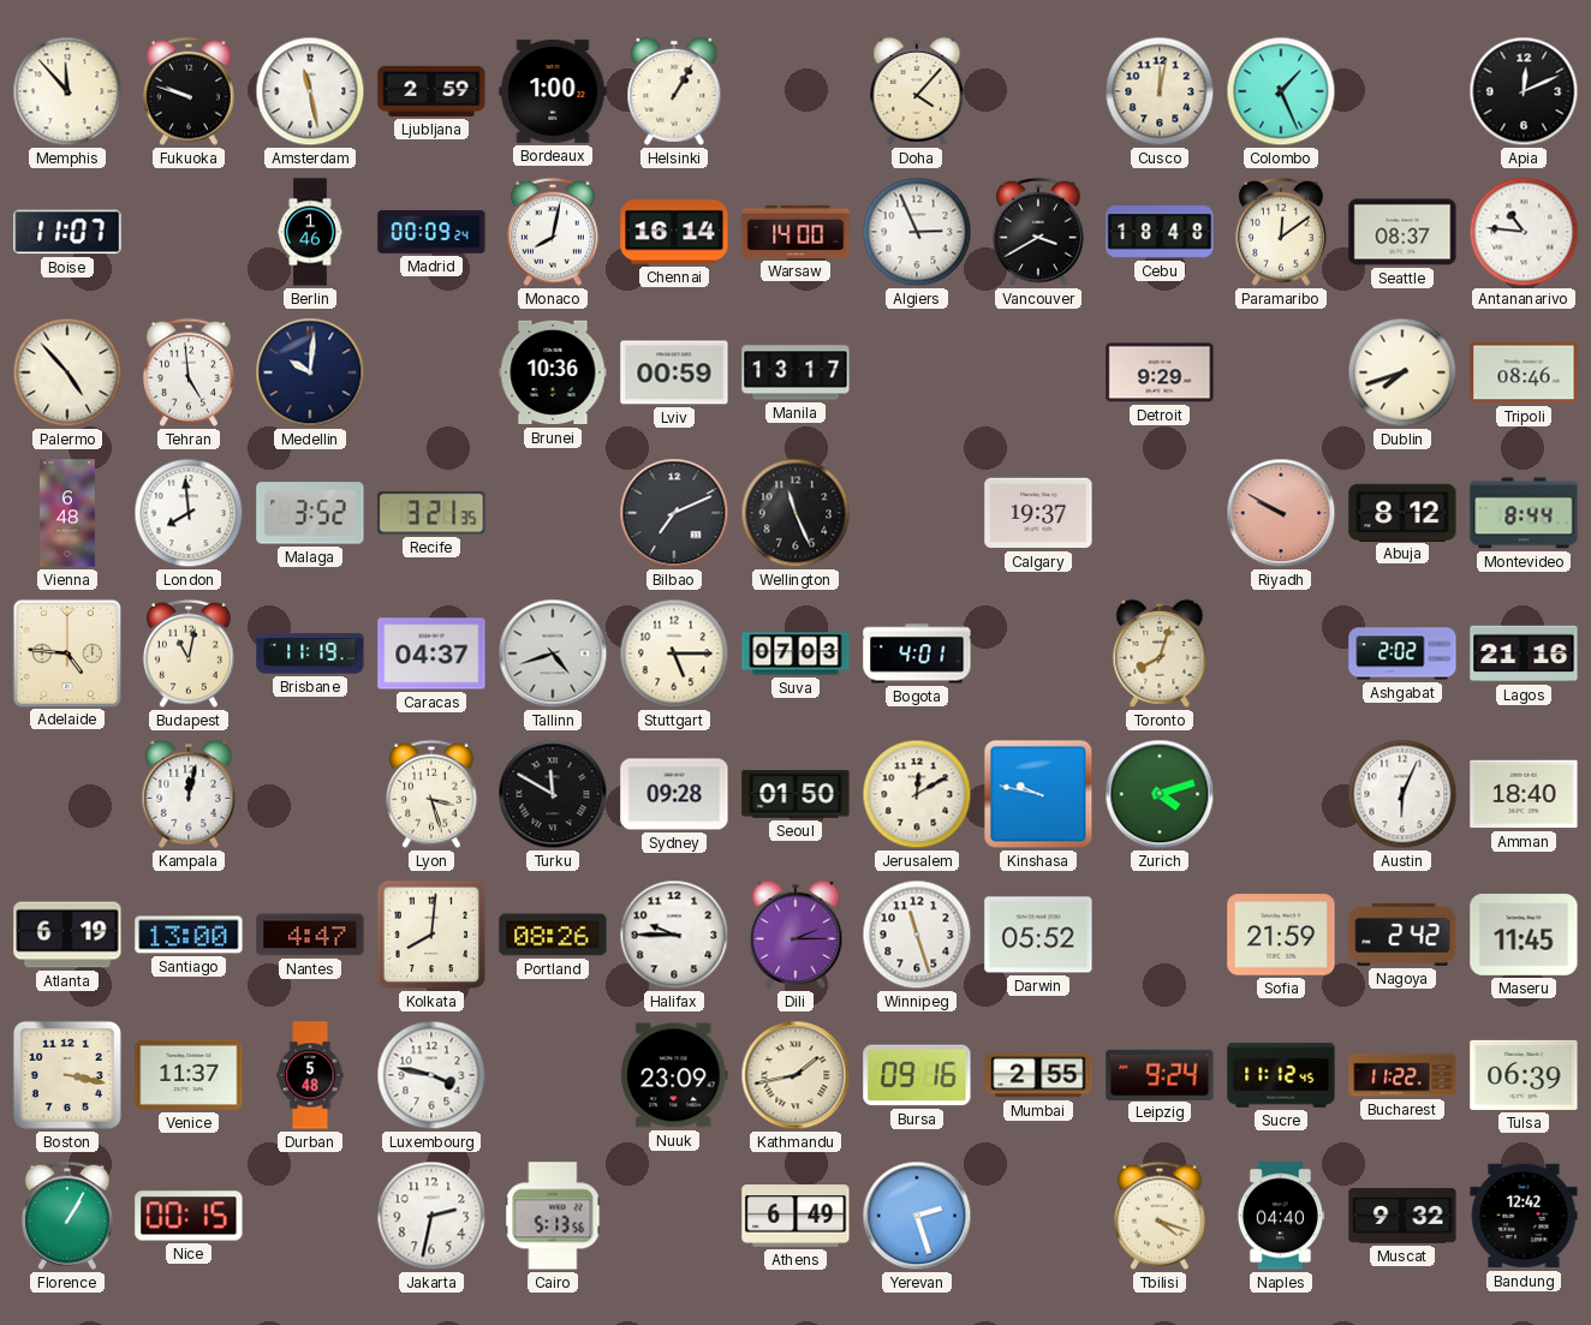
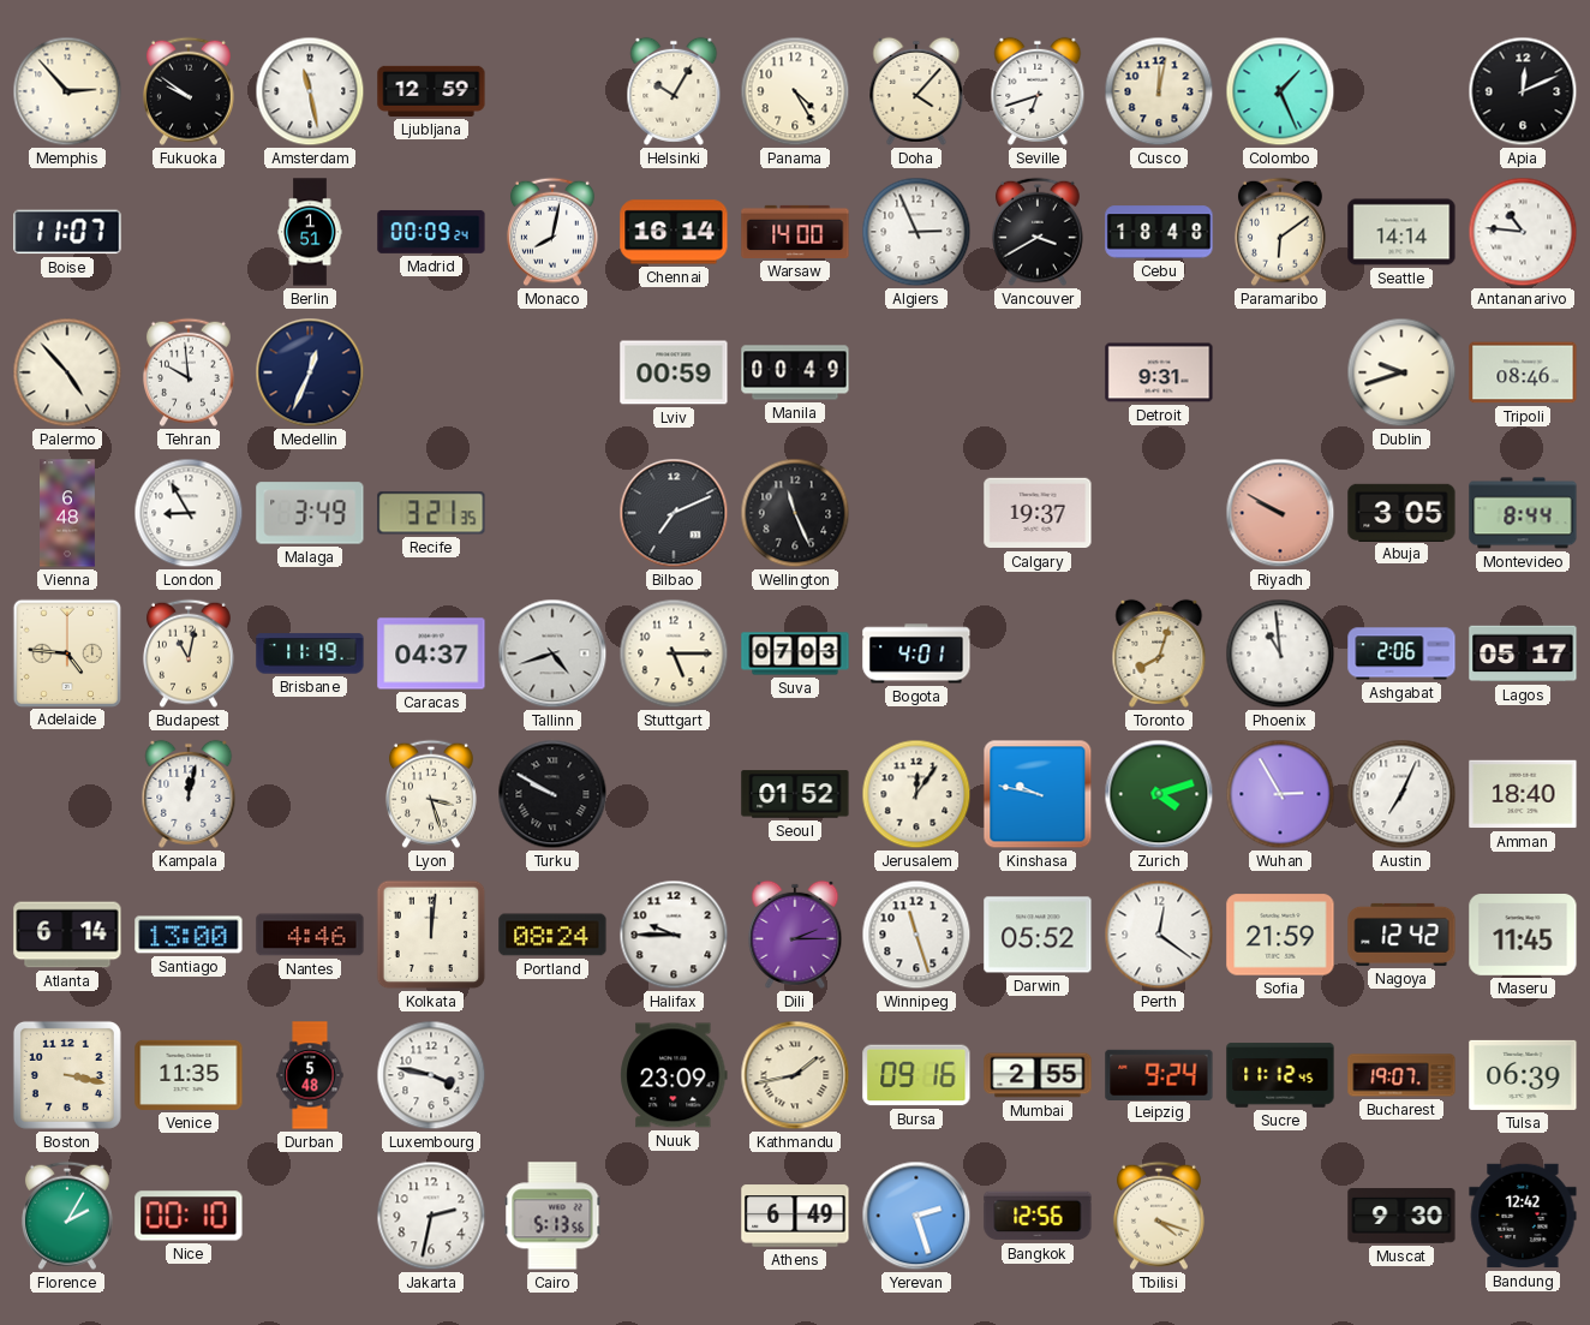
Memphis: 11:53 -> 2:53
Fukuoka: 9:48 -> 9:51
Ljubljana: 2:59 -> 12:59
Bordeaux: 1:00 -> none
Helsinki: 1:05 -> 10:05
Panama: none -> 4:25
Seville: none -> 6:42
Berlin: 1:46 -> 1:51
Paramaribo: 12:09 -> 6:09
Seattle: 08:37 -> 14:14
Tehran: 4:59 -> 9:59
Medellin: 10:01 -> 12:34
Brunei: 10:36 -> none
Manila: 13:17 -> 00:49
Detroit: 9:29 -> 9:31
Dublin: 7:42 -> 9:42
London: 7:59 -> 8:55
Malaga: 3:52 -> 3:49
Abuja: 8:12 -> 3:05
Phoenix: none -> 10:59
Ashgabat: 2:02 -> 2:06
Lagos: 21:16 -> 05:17
Turku: 11:50 -> 9:50
Sydney: 09:28 -> none
Seoul: 01:50 -> 01:52
Jerusalem: 12:10 -> 12:06
Wuhan: none -> 2:55
Austin: 6:04 -> 7:04
Atlanta: 6:19 -> 6:14
Nantes: 4:47 -> 4:46
Kolkata: 8:01 -> 12:01
Portland: 08:26 -> 08:24
Perth: none -> 12:21
Nagoya: 2:42 -> 12:42
Venice: 11:37 -> 11:35
Bucharest: 11:22 -> 19:07
Florence: 1:05 -> 2:05
Nice: 00:15 -> 00:10
Bangkok: none -> 12:56
Naples: 04:40 -> none
Muscat: 9:32 -> 9:30
